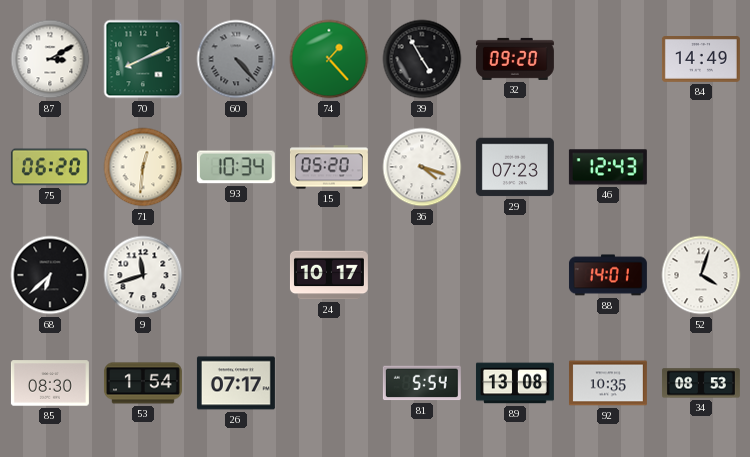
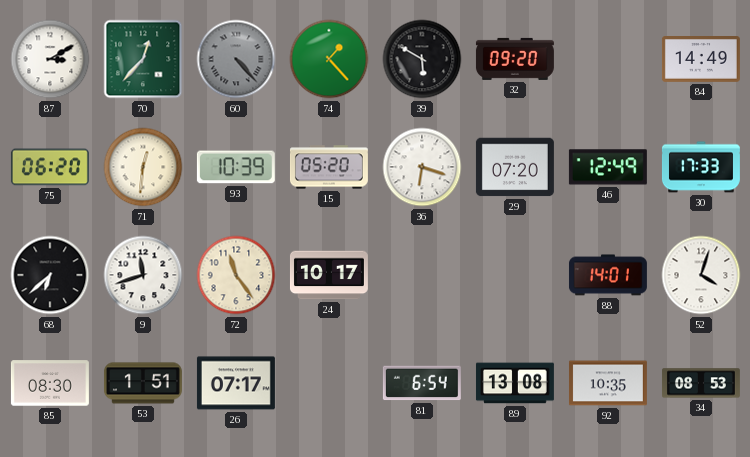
70: 8:11 -> 12:37
39: 4:55 -> 5:50
93: 10:34 -> 10:39
36: 4:18 -> 6:18
29: 07:23 -> 07:20
46: 12:43 -> 12:49
30: none -> 17:33
72: none -> 11:24
53: 1:54 -> 1:51
81: 5:54 -> 6:54
